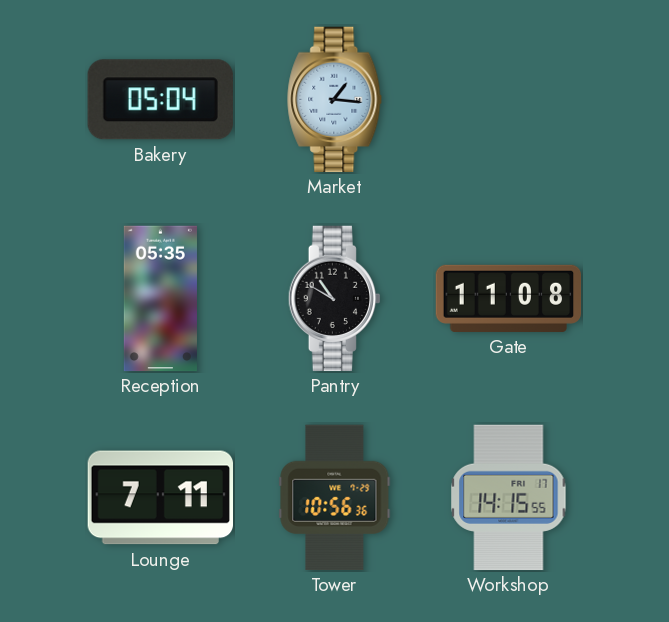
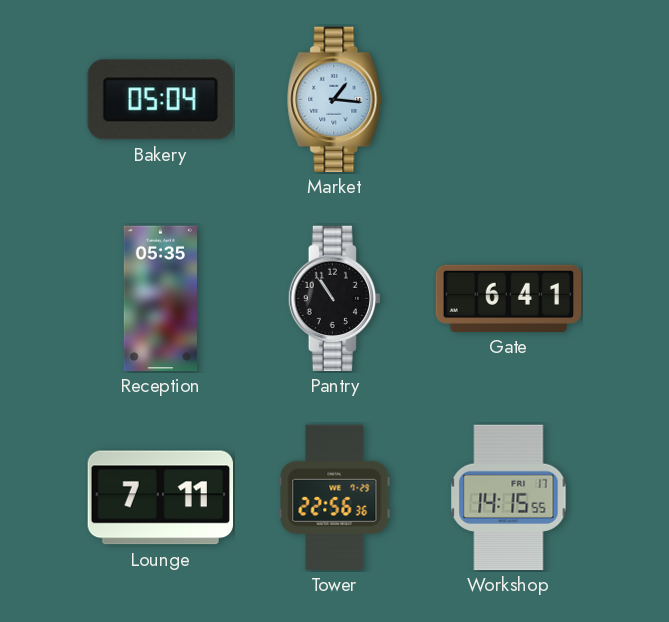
Pantry: 10:50 -> 10:54
Gate: 11:08 -> 6:41
Tower: 10:56 -> 22:56
